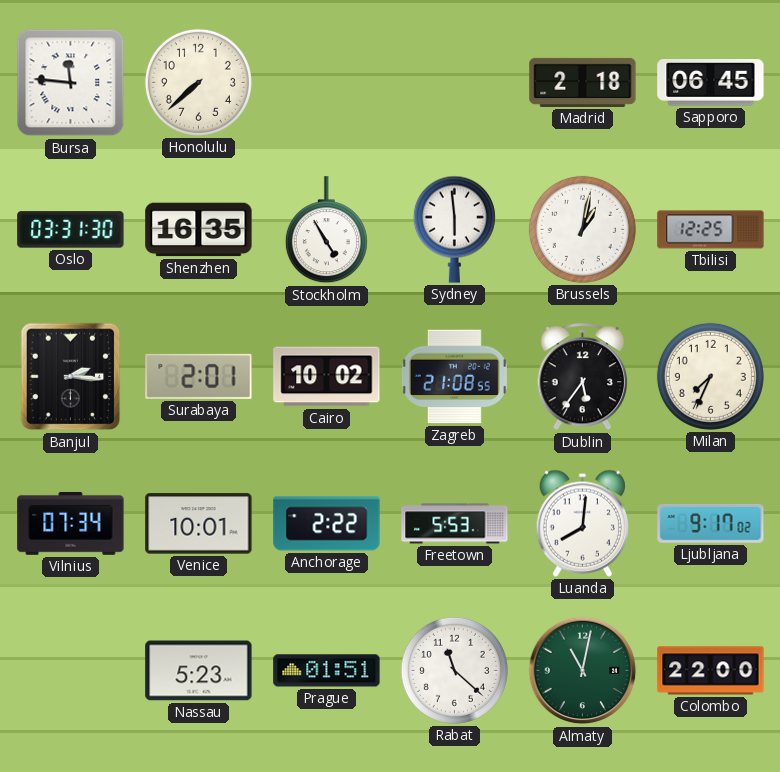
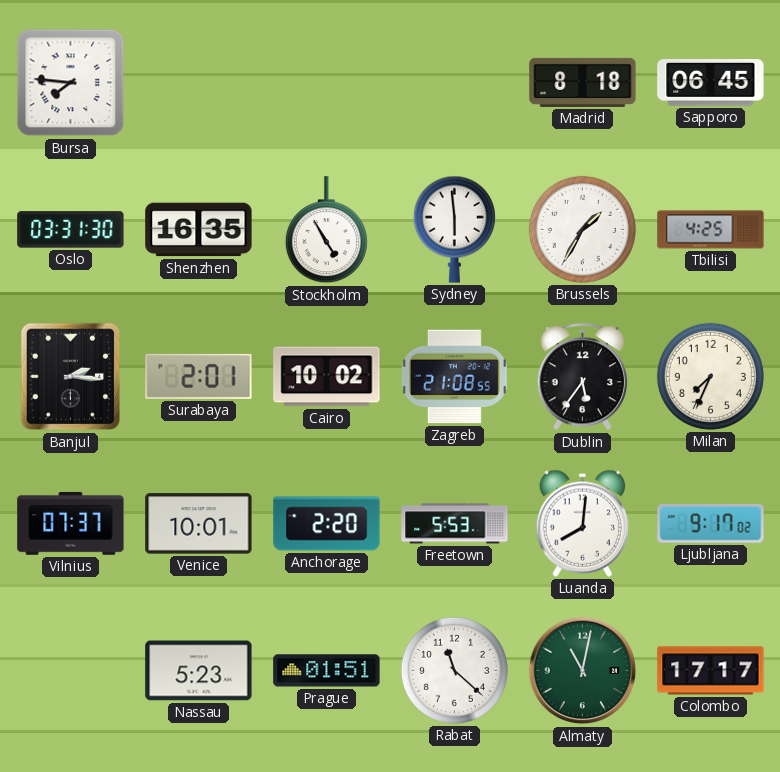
Bursa: 11:46 -> 7:46
Honolulu: 7:38 -> none
Madrid: 2:18 -> 8:18
Brussels: 1:02 -> 1:35
Tbilisi: 12:25 -> 4:25
Vilnius: 07:34 -> 07:37
Anchorage: 2:22 -> 2:20
Colombo: 22:00 -> 17:17
